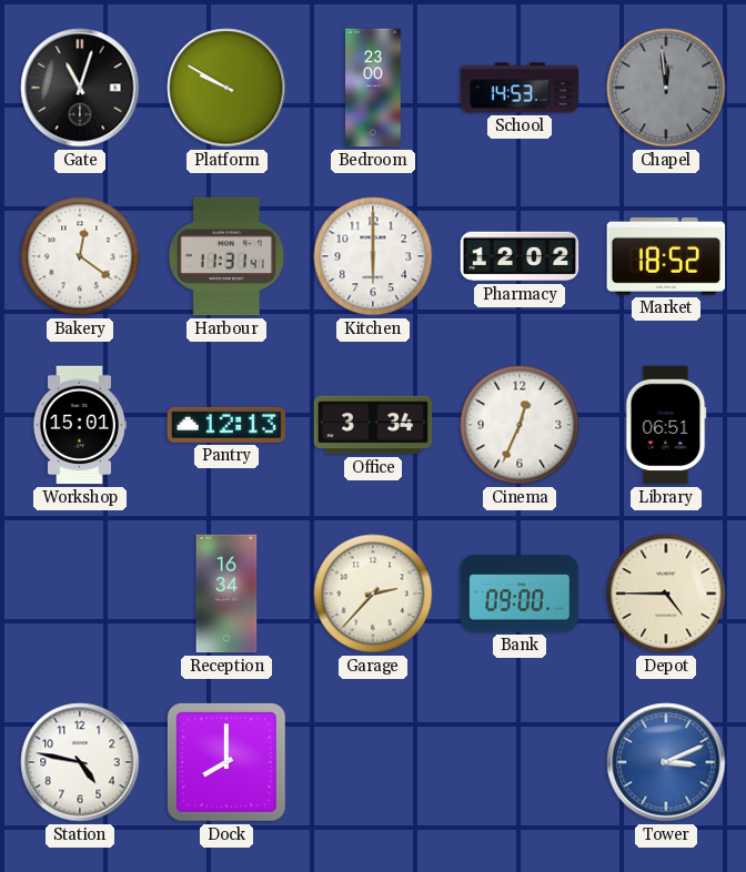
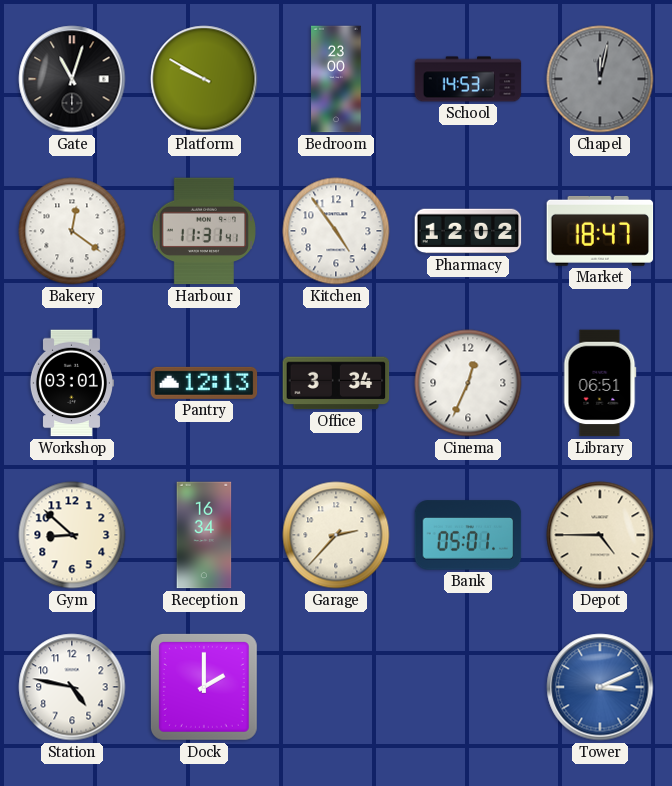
Chapel: 11:59 -> 12:02
Kitchen: 6:00 -> 4:54
Market: 18:52 -> 18:47
Workshop: 15:01 -> 03:01
Gym: none -> 8:52
Bank: 09:00 -> 05:01
Dock: 8:00 -> 2:00
